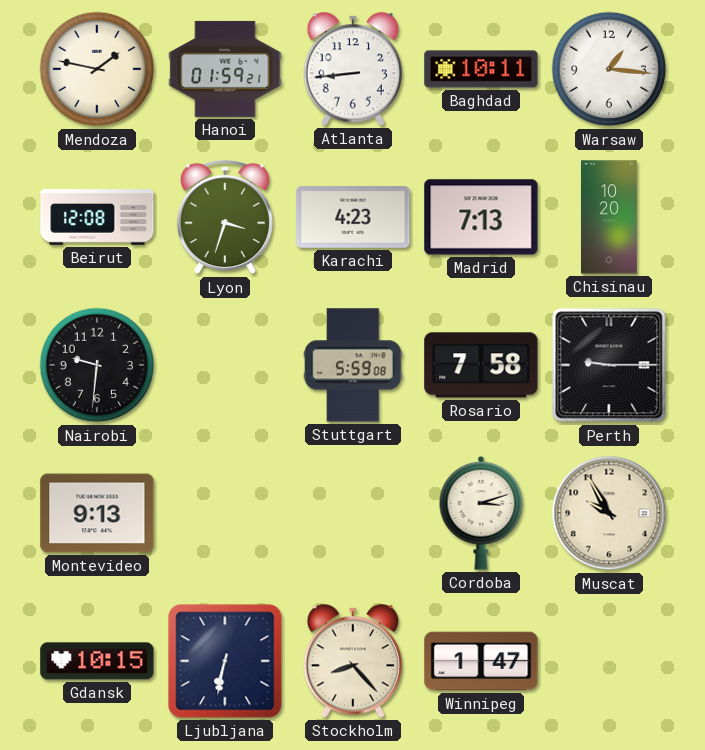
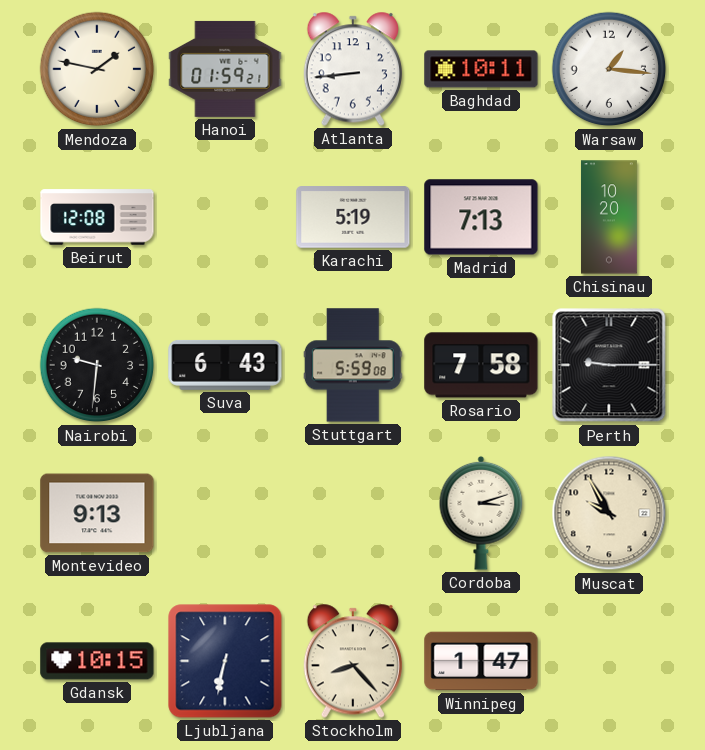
Lyon: 3:33 -> none
Karachi: 4:23 -> 5:19
Suva: none -> 6:43
